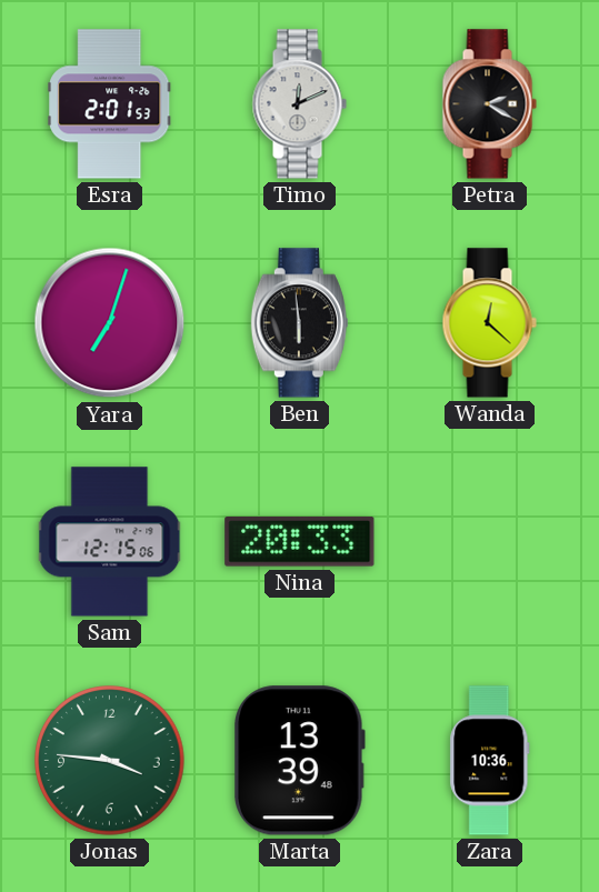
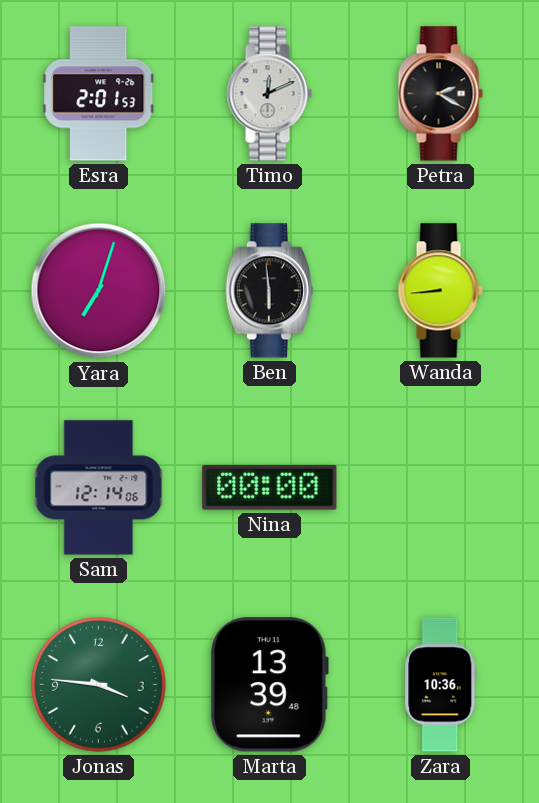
Wanda: 12:22 -> 8:44
Sam: 12:15 -> 12:14
Nina: 20:33 -> 00:00
